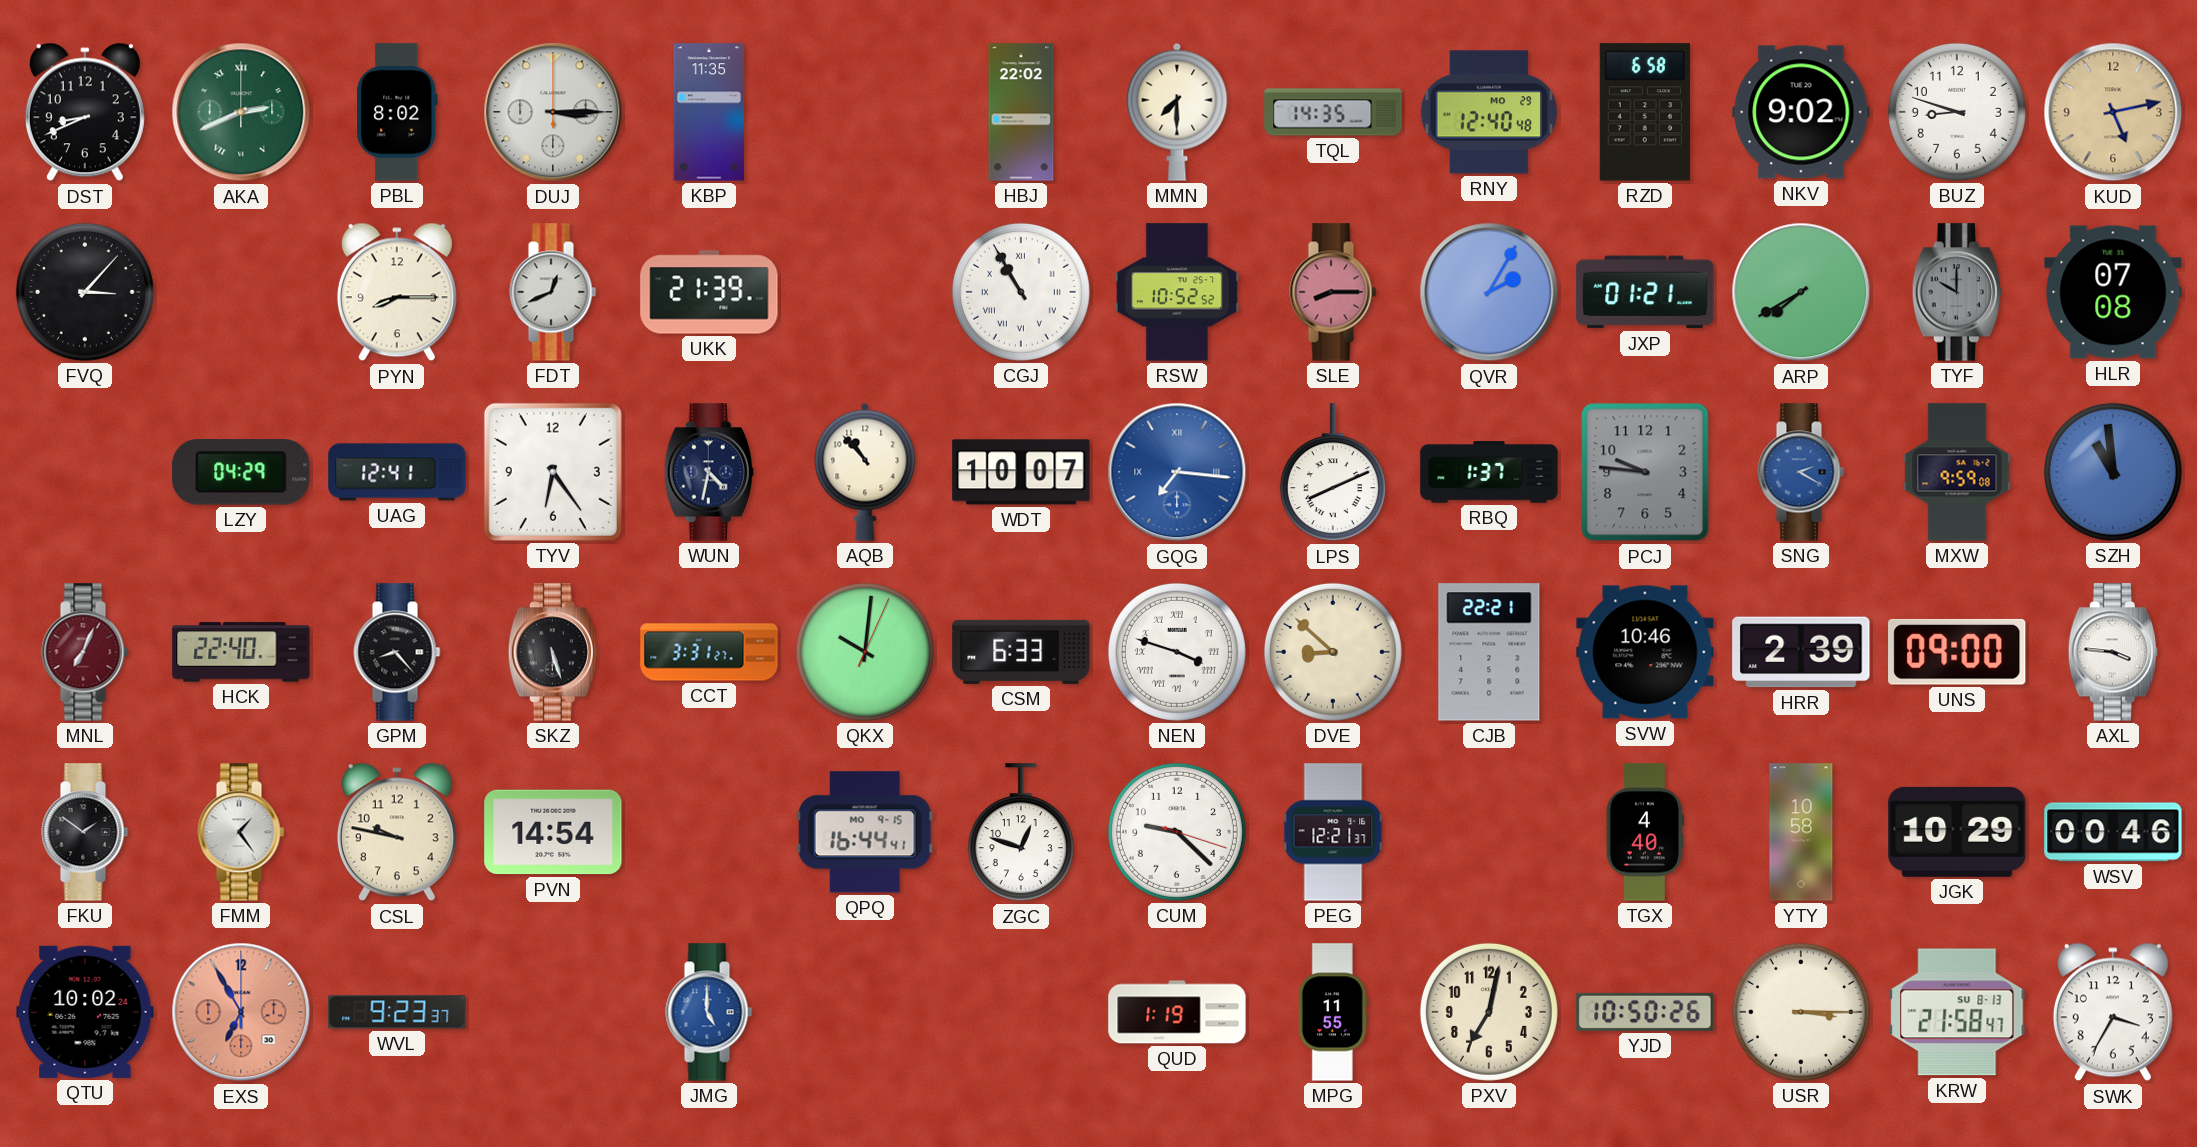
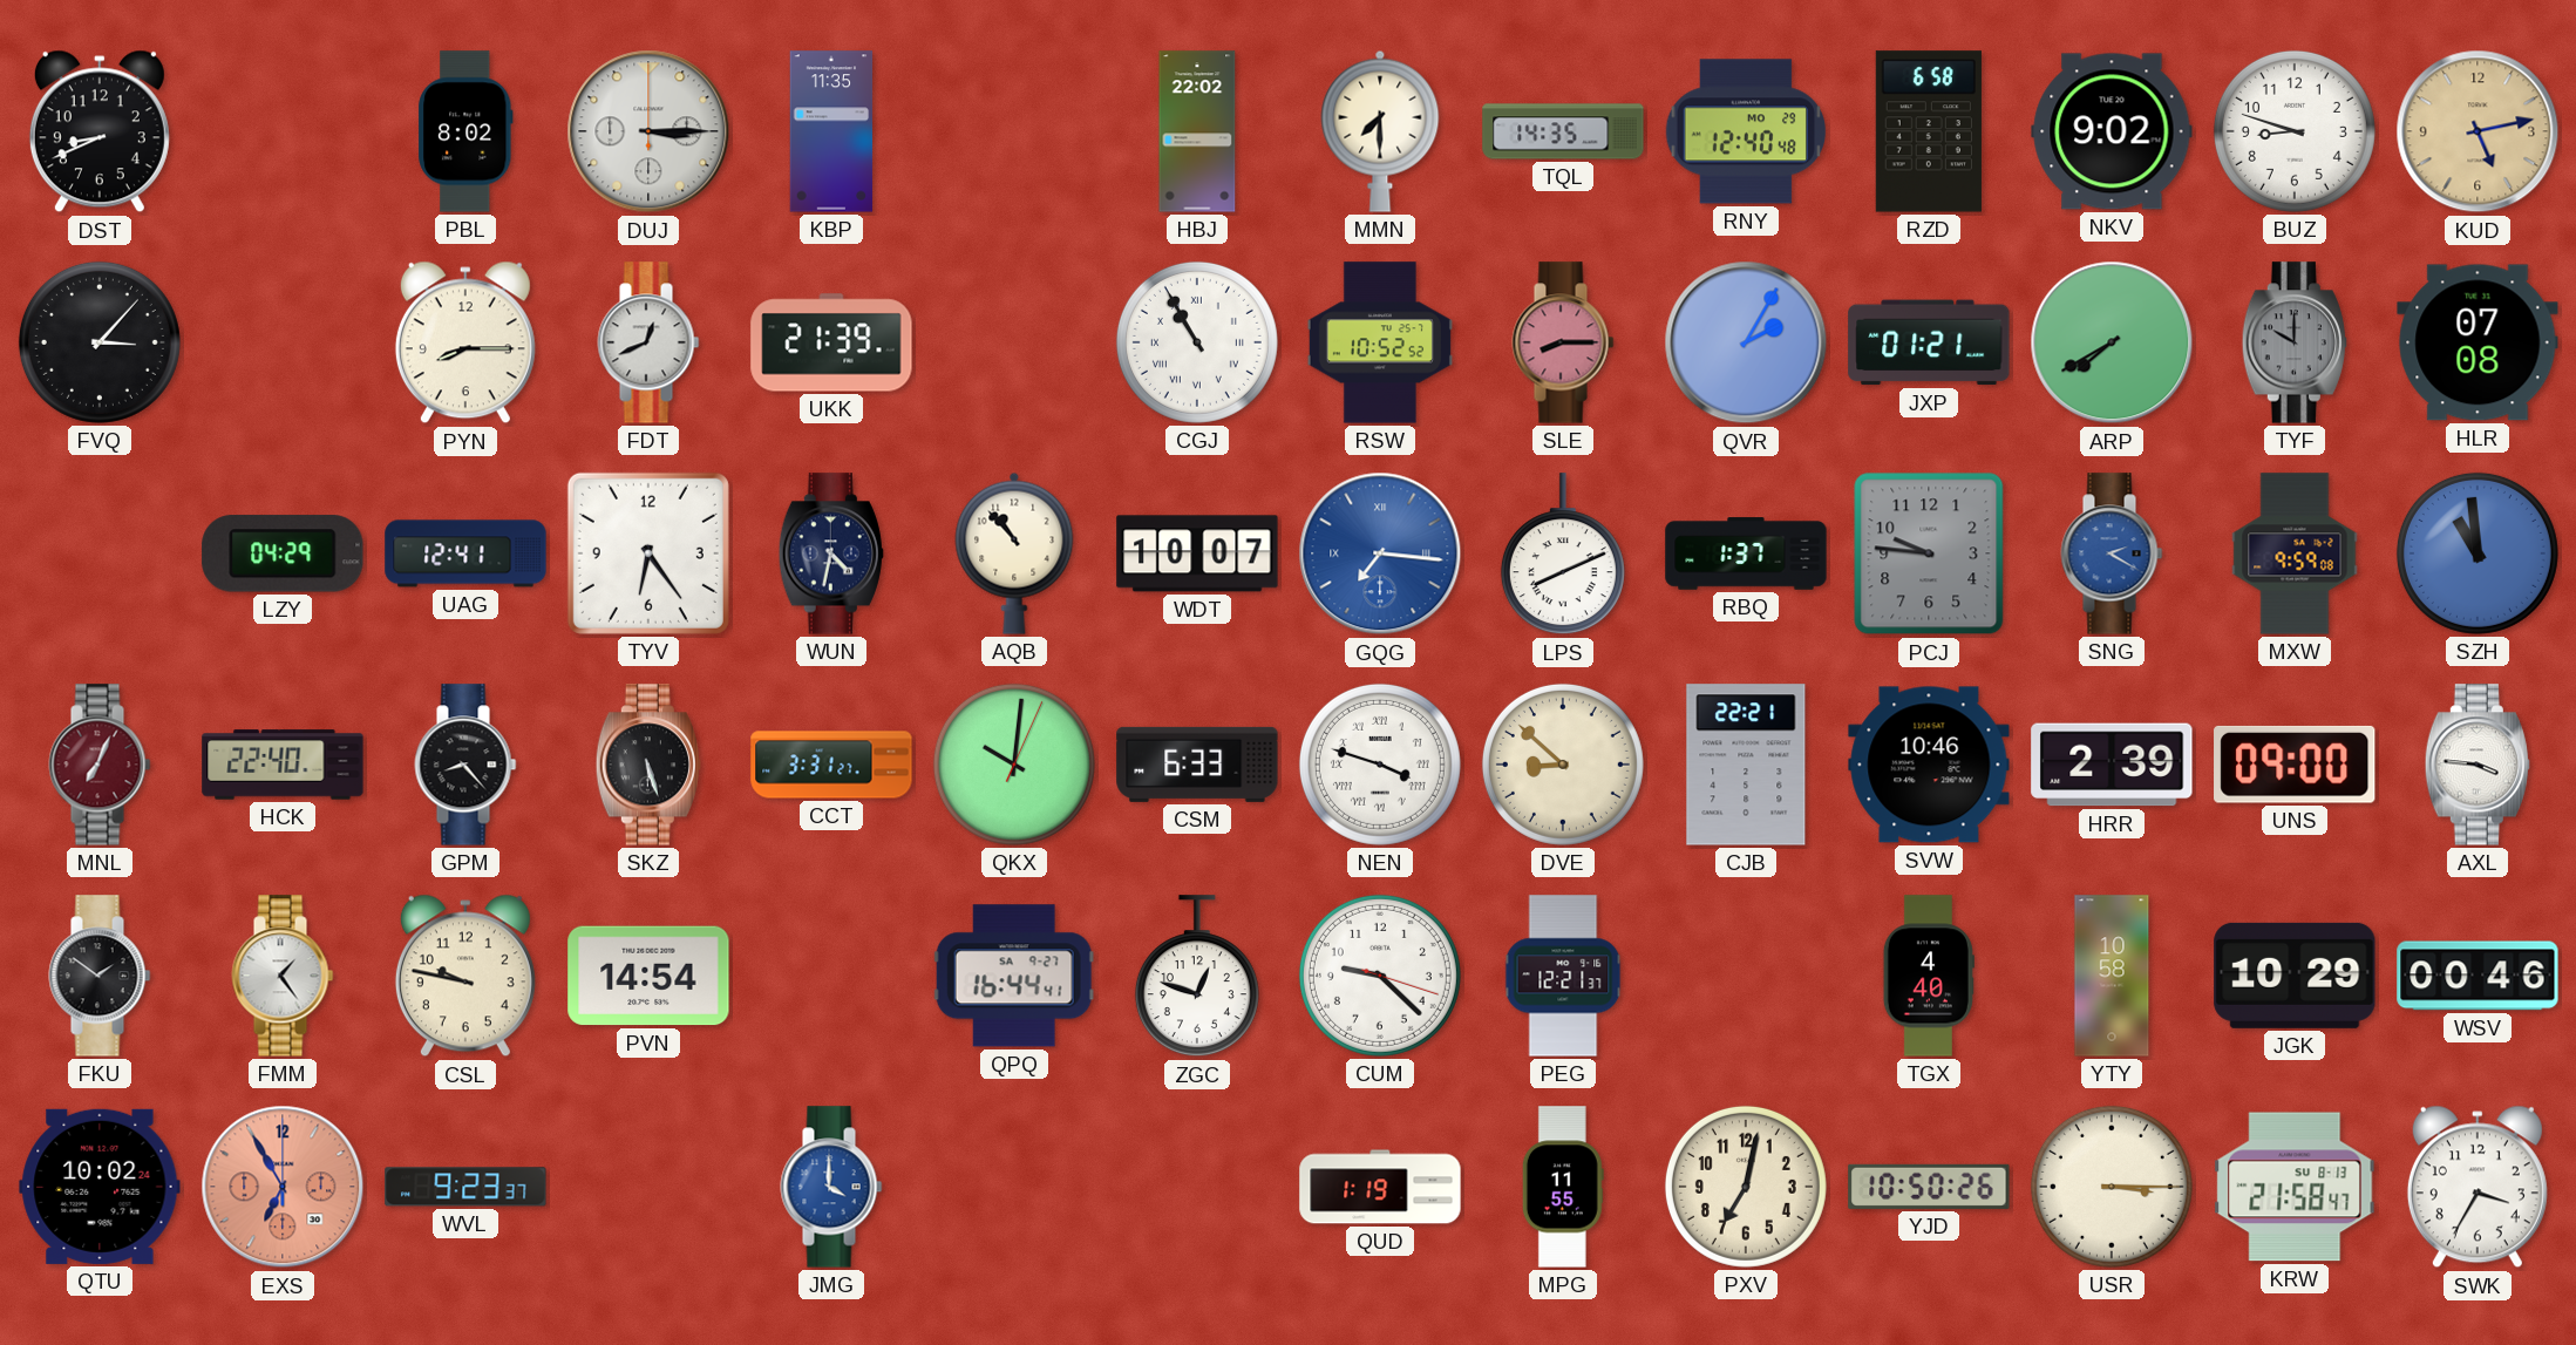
AKA: 2:41 -> none
QPQ date: MO 9-15 -> SA 9-27
JMG: 5:00 -> 4:00
